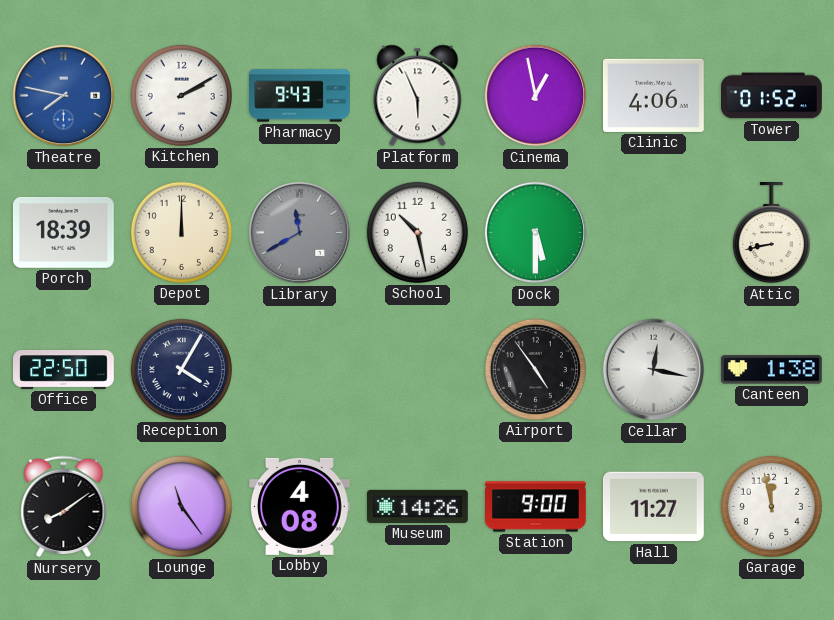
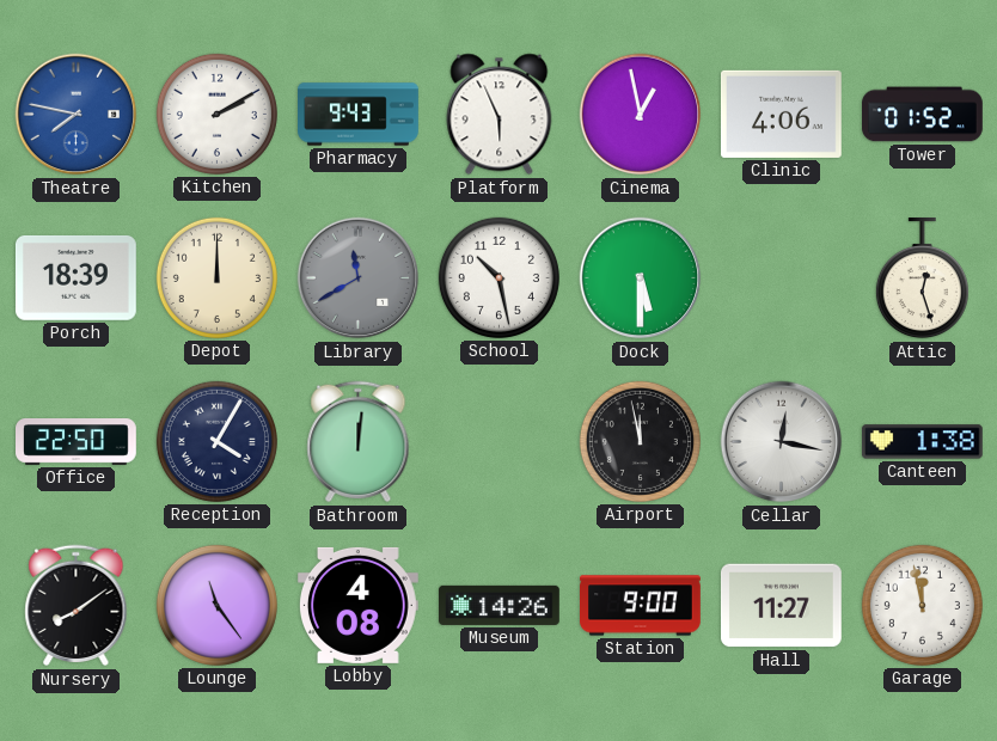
Attic: 8:43 -> 12:27
Bathroom: none -> 12:01
Airport: 4:54 -> 11:58
